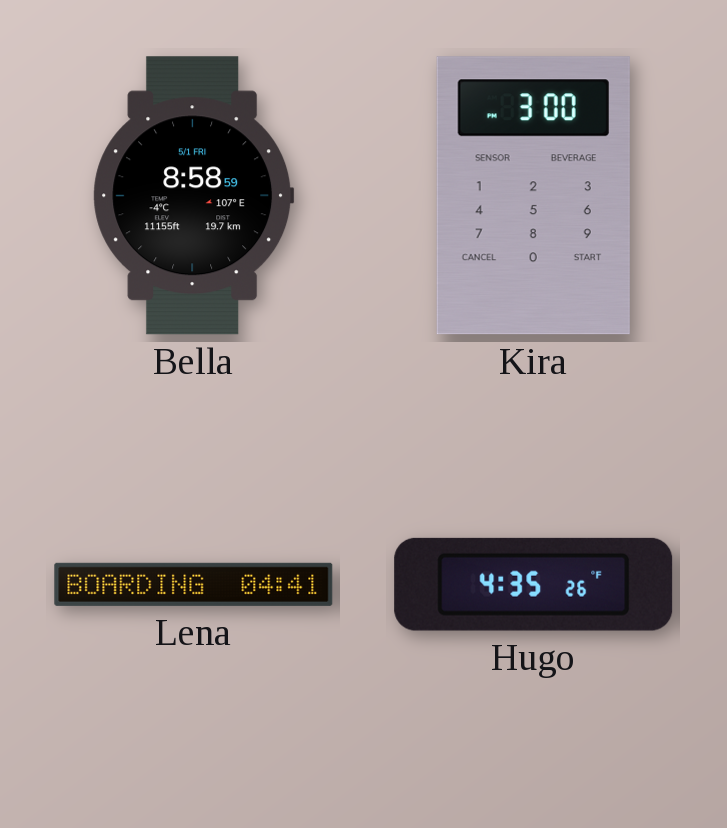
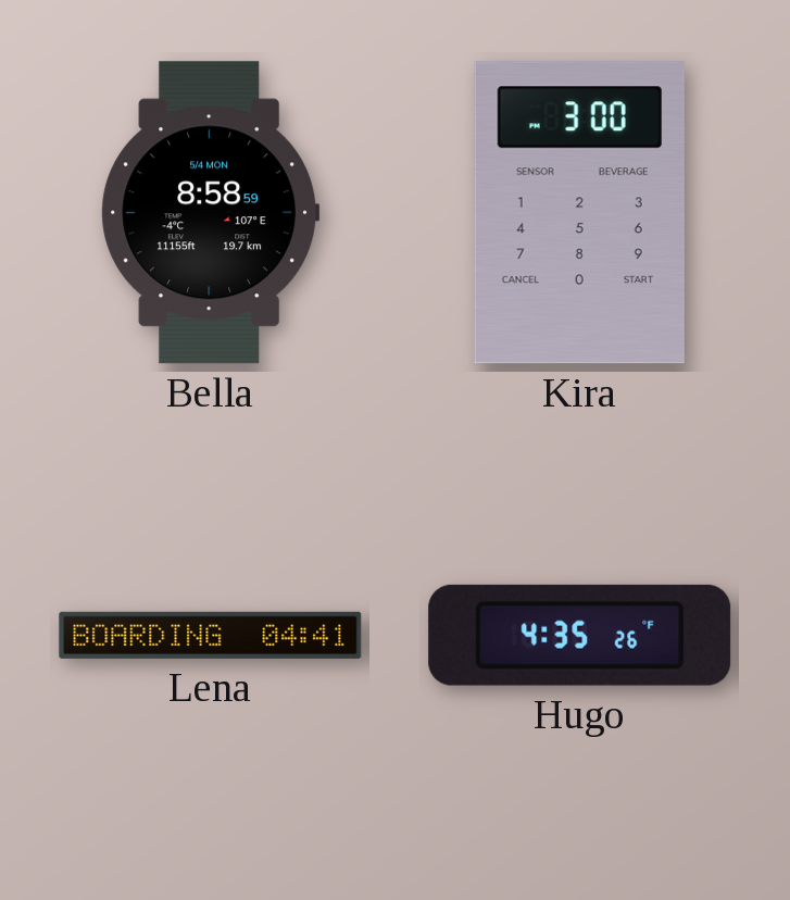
Bella date: 5/1 FRI -> 5/4 MON
